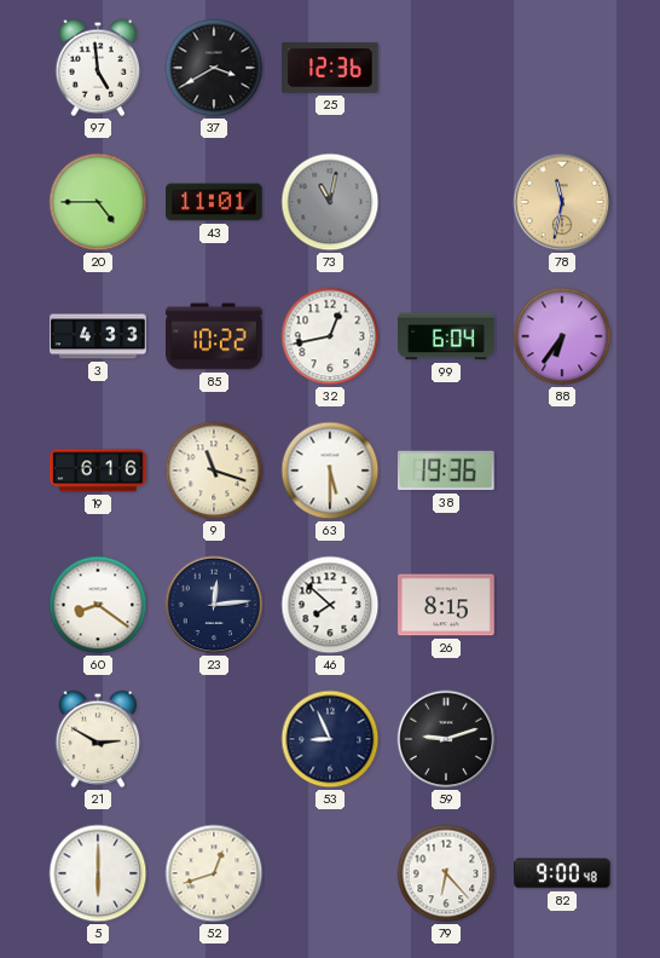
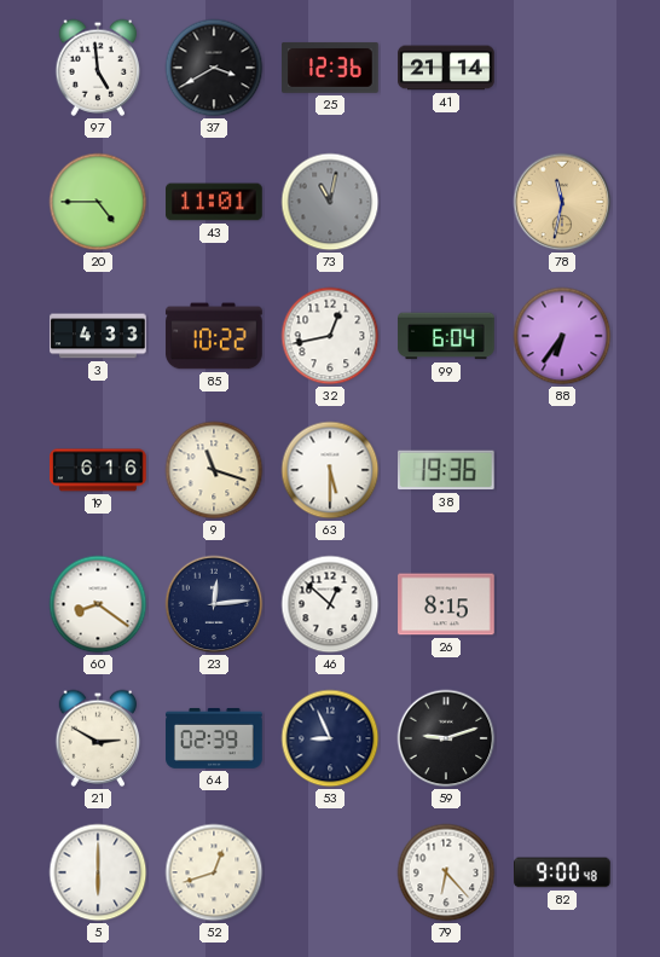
41: none -> 21:14
46: 7:52 -> 12:52
64: none -> 02:39
